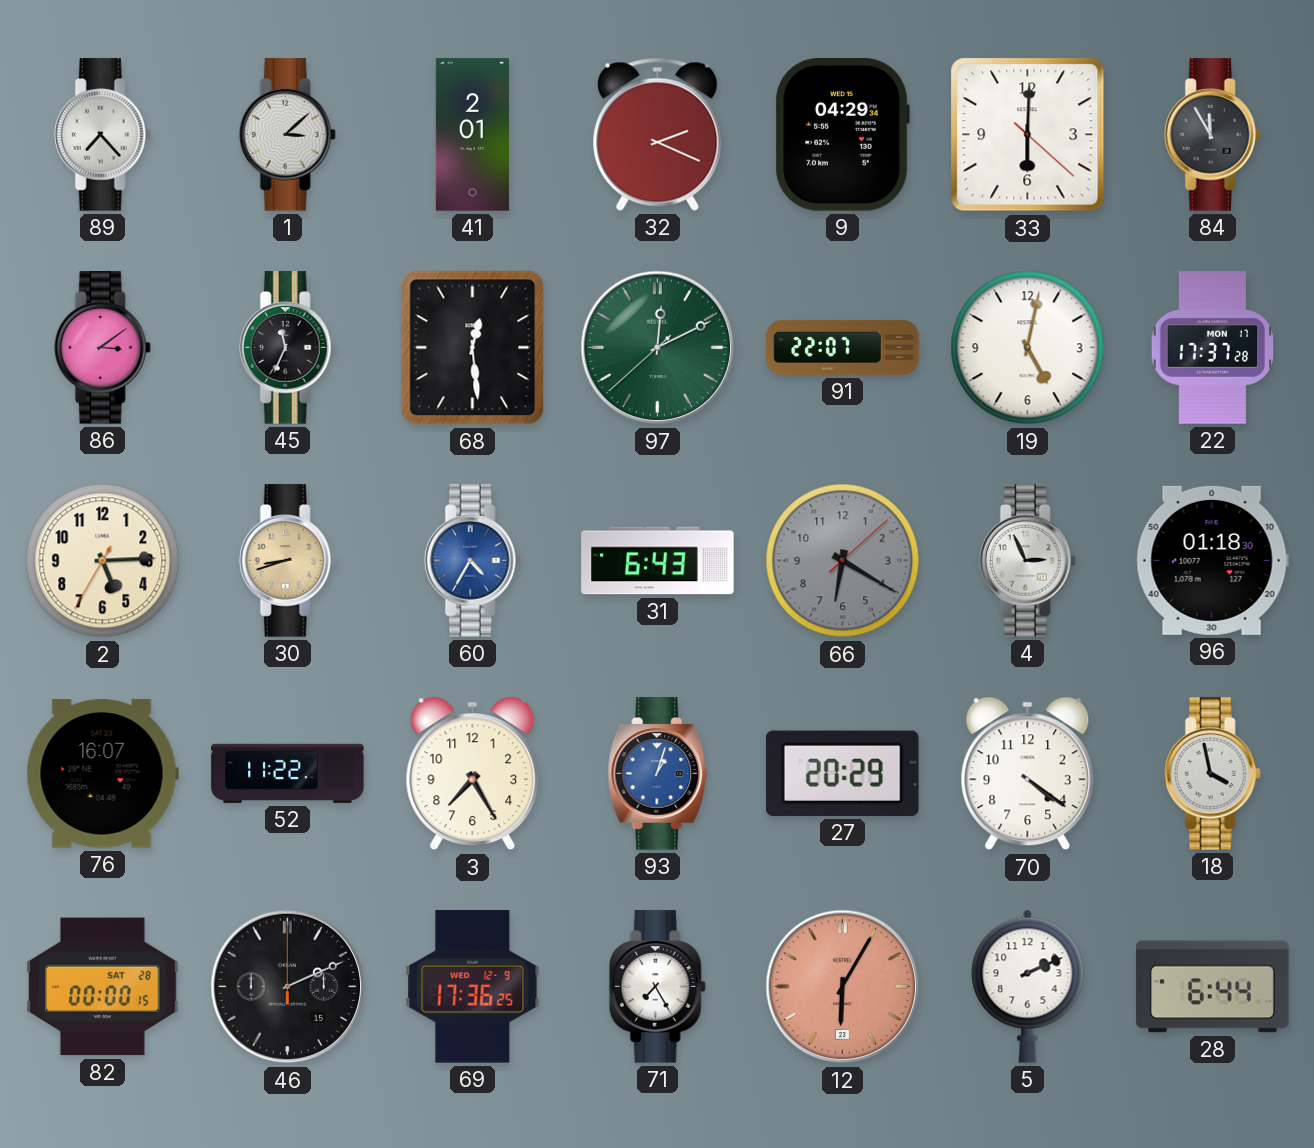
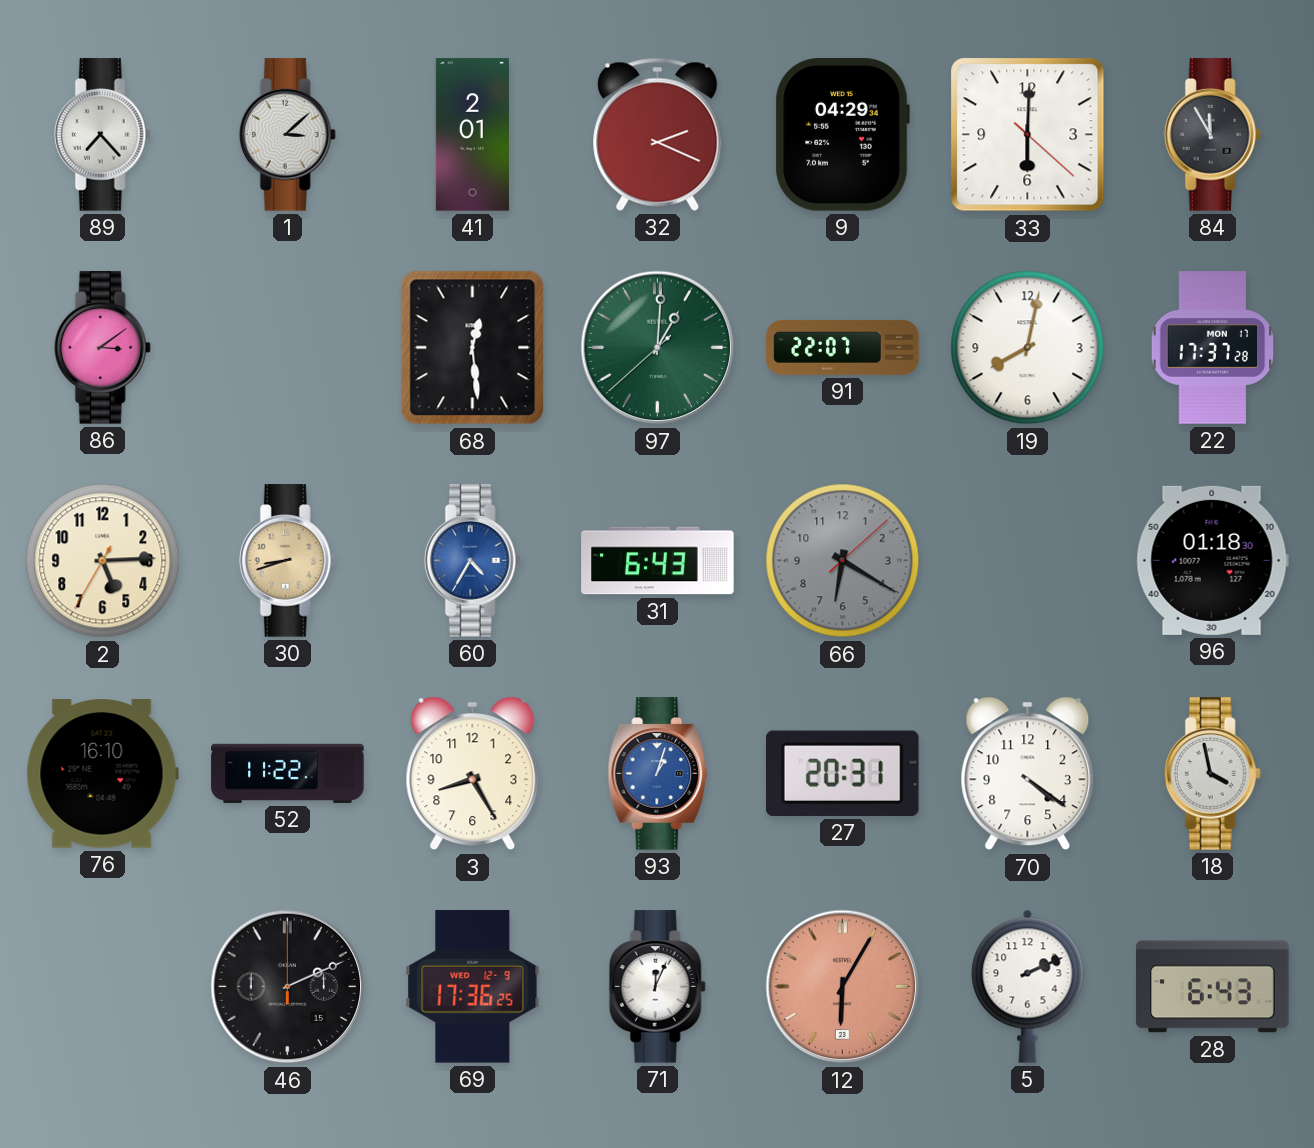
45: 11:34 -> none
97: 12:10 -> 1:00
19: 5:02 -> 8:02
4: 2:56 -> none
76: 16:07 -> 16:10
3: 7:25 -> 8:25
27: 20:29 -> 20:31
82: 00:00 -> none
71: 7:25 -> 12:04
28: 6:44 -> 6:43
